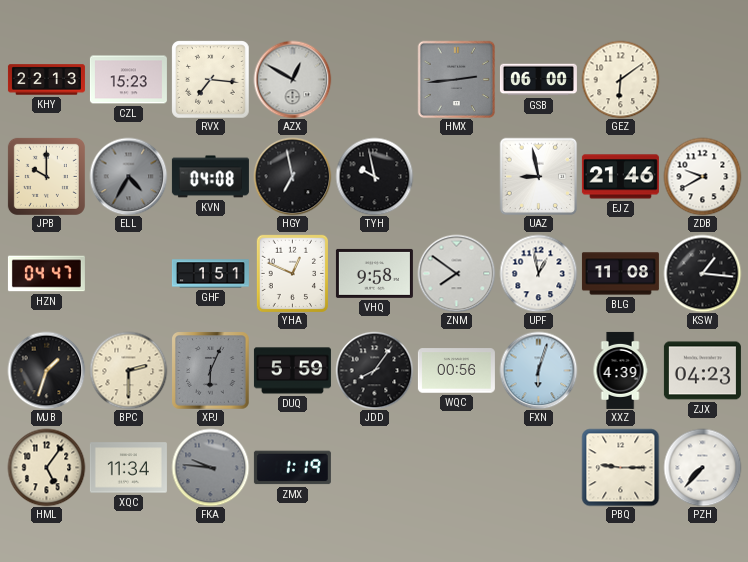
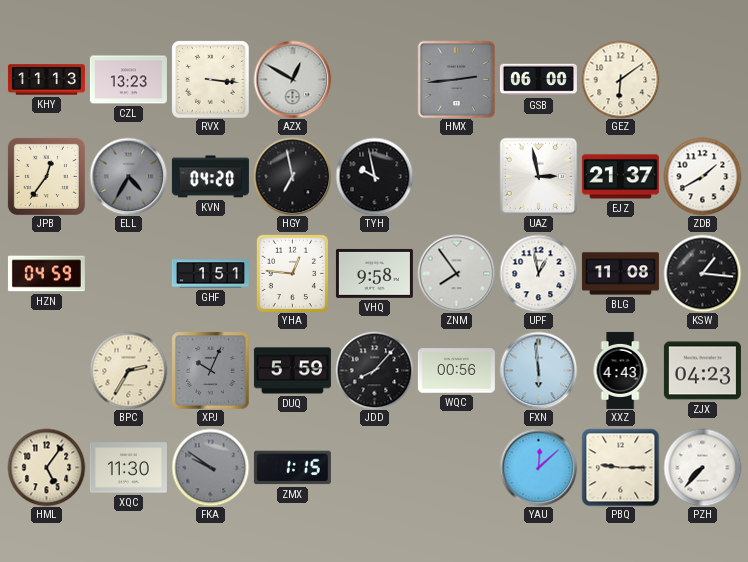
KHY: 22:13 -> 11:13
CZL: 15:23 -> 13:23
RVX: 7:16 -> 3:16
JPB: 10:00 -> 12:36
KVN: 04:08 -> 04:20
UAZ: 8:58 -> 2:58
EJZ: 21:46 -> 21:37
ZDB: 9:40 -> 1:40
HZN: 04:47 -> 04:59
YHA: 12:49 -> 12:46
ZNM: 7:51 -> 7:54
MJB: 1:33 -> none
BPC: 2:30 -> 2:35
XPJ: 6:04 -> 10:04
JDD: 8:06 -> 8:07
FXN: 6:03 -> 5:59
XXZ: 4:39 -> 4:43
XQC: 11:34 -> 11:30
FKA: 9:46 -> 9:51
ZMX: 1:19 -> 1:15
YAU: none -> 12:08
